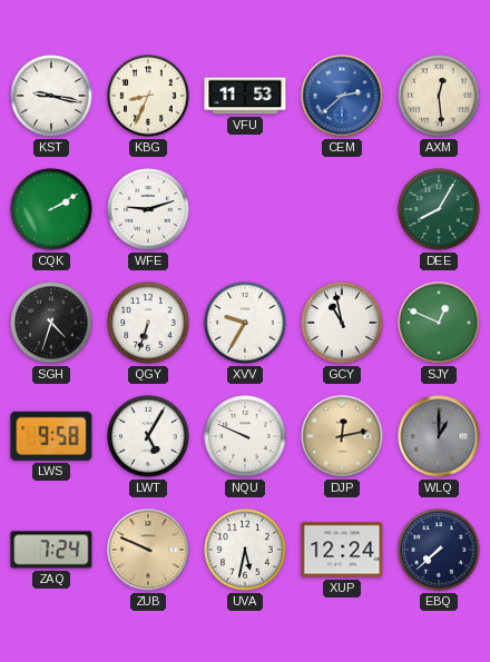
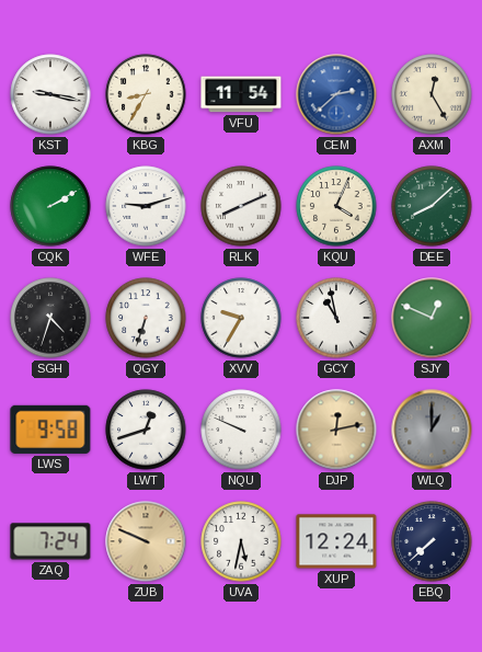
KBG: 8:34 -> 8:35
VFU: 11:53 -> 11:54
AXM: 12:29 -> 12:25
RLK: none -> 8:11
KQU: none -> 4:04
DEE: 8:05 -> 8:08
LWT: 5:05 -> 12:42
